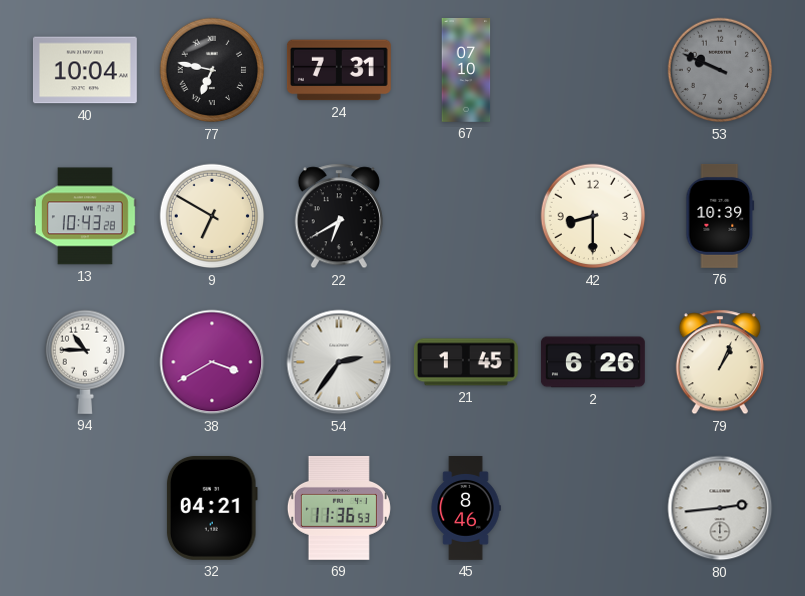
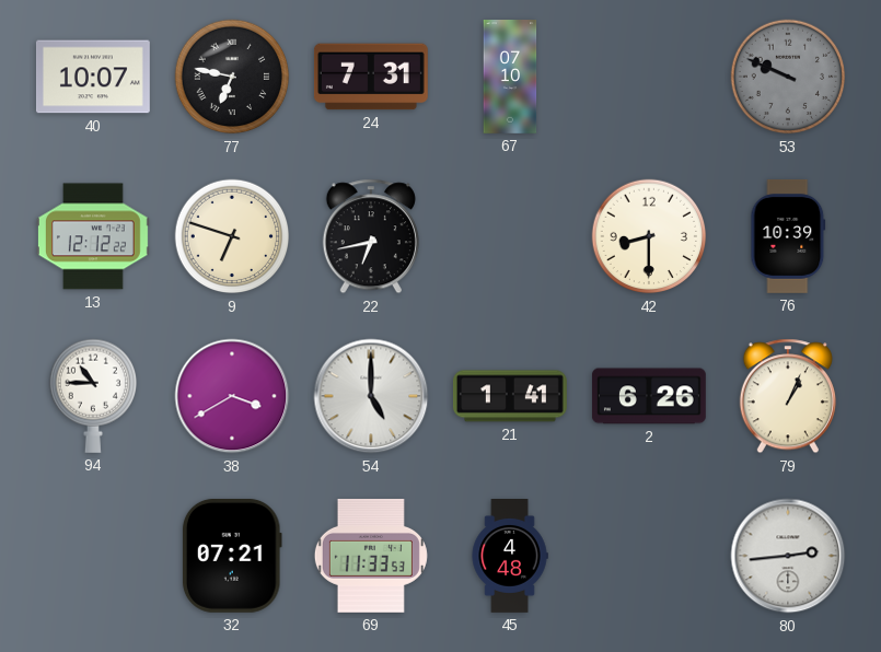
40: 10:04 -> 10:07
13: 10:43 -> 12:12
9: 6:50 -> 6:48
22: 6:40 -> 6:43
54: 2:36 -> 5:00
21: 1:45 -> 1:41
32: 04:21 -> 07:21
69: 11:36 -> 11:33
45: 8:46 -> 4:48
